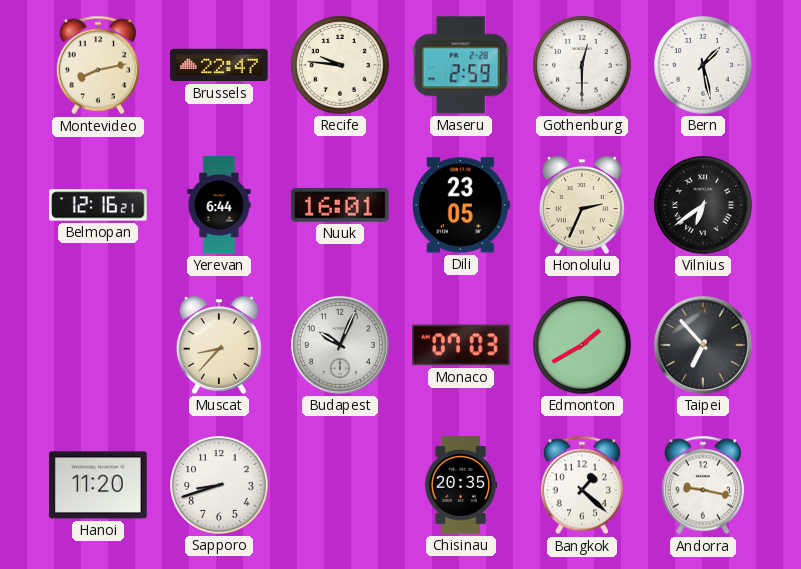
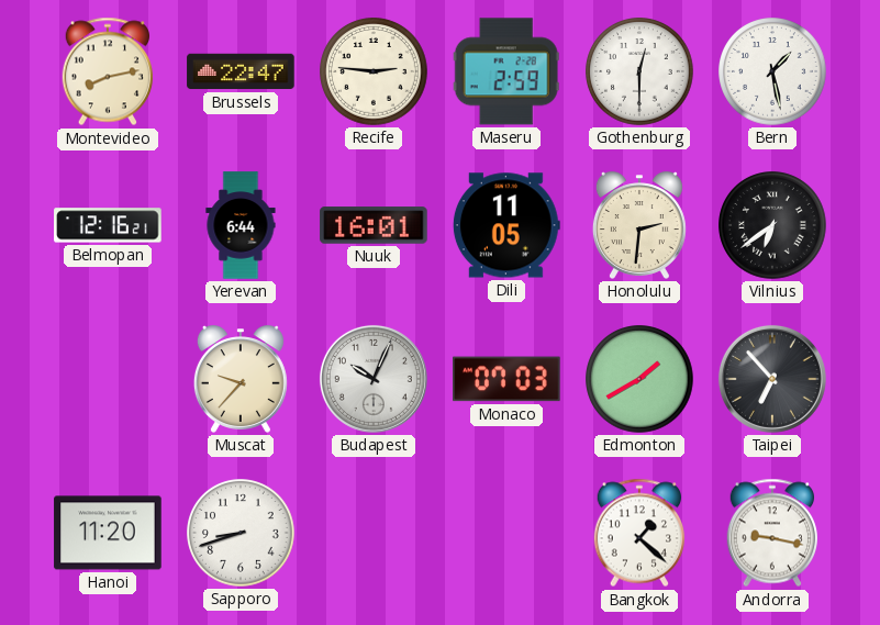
Recife: 9:46 -> 2:46
Dili: 23:05 -> 11:05
Honolulu: 2:34 -> 2:31
Muscat: 8:37 -> 9:37
Chisinau: 20:35 -> none
